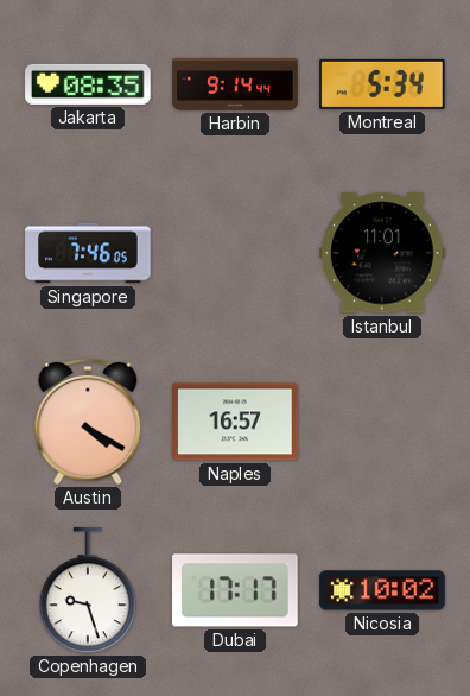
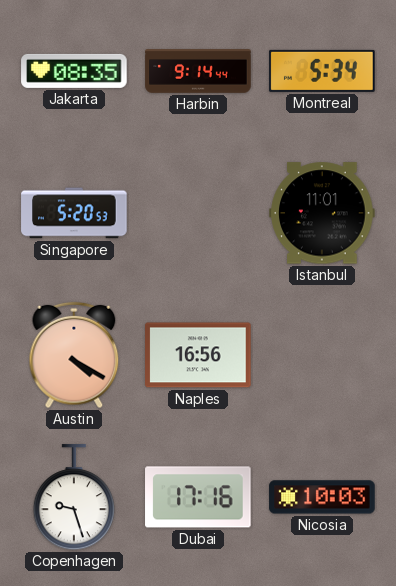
Singapore: 7:46 -> 5:20
Naples: 16:57 -> 16:56
Dubai: 17:17 -> 17:16
Nicosia: 10:02 -> 10:03
